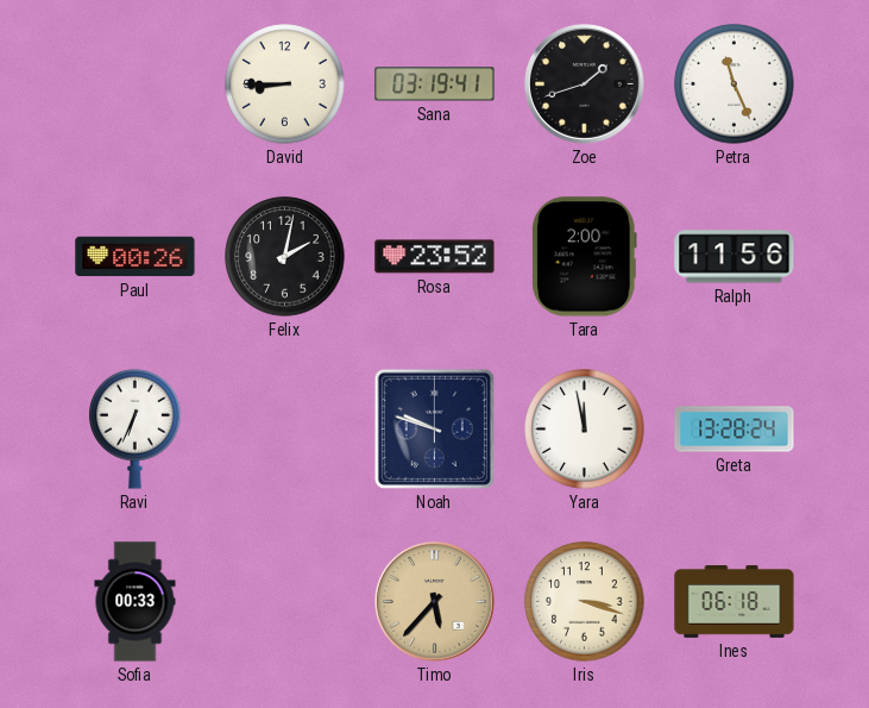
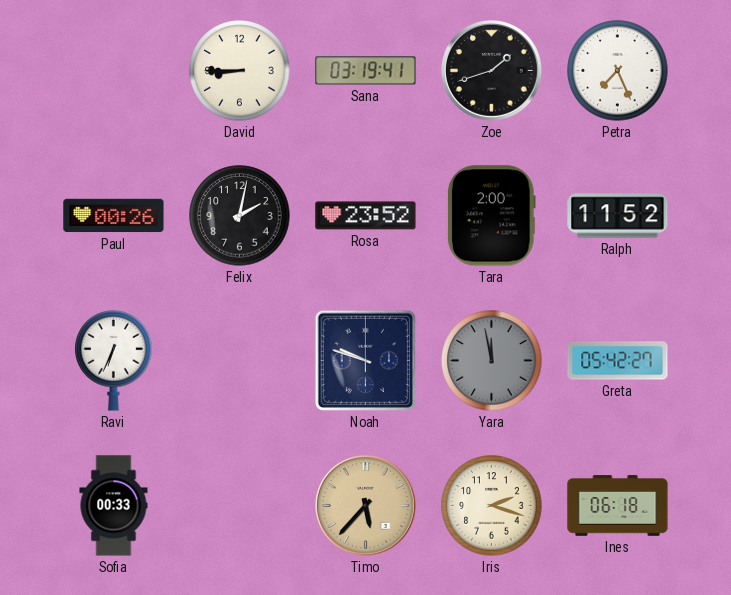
Petra: 11:26 -> 7:26
Ralph: 11:56 -> 11:52
Yara dial: white -> grey
Greta: 13:28 -> 05:42
Iris: 3:18 -> 2:18
